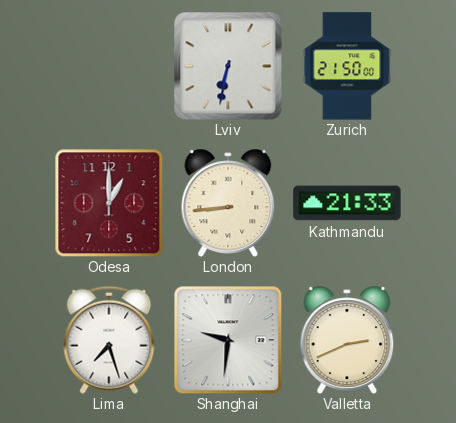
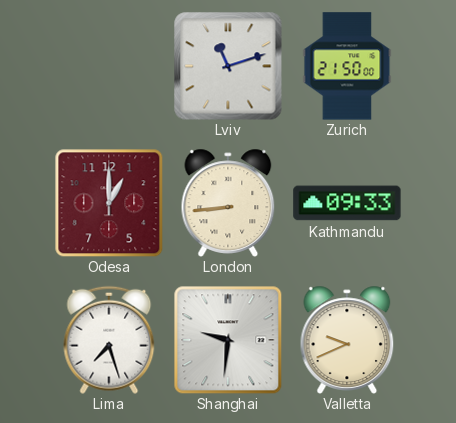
Lviv: 6:32 -> 11:12
Kathmandu: 21:33 -> 09:33
Valletta: 2:41 -> 9:41
